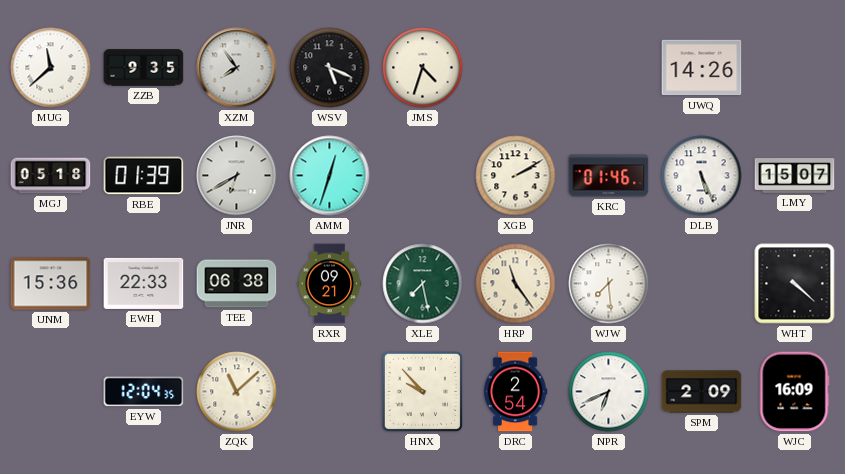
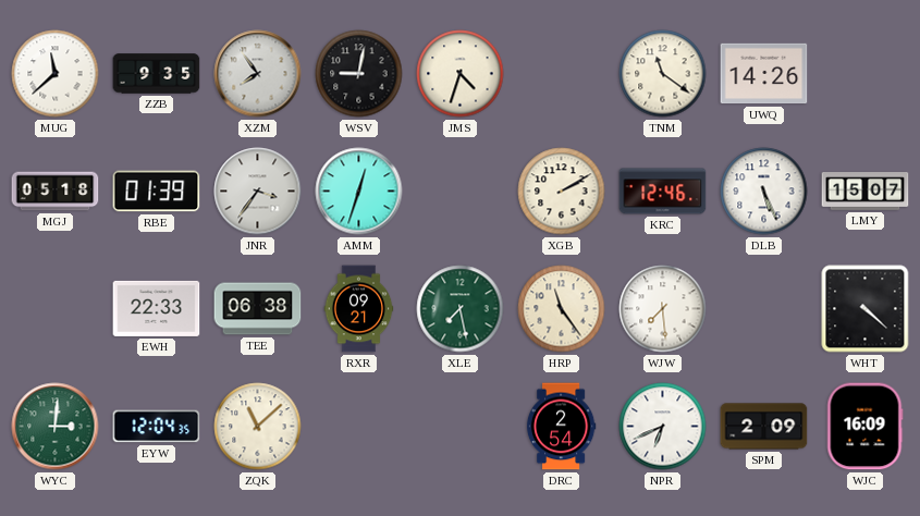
WSV: 5:19 -> 9:02
TNM: none -> 11:21
JNR: 6:40 -> 3:36
KRC: 01:46 -> 12:46
UNM: 15:36 -> none
WYC: none -> 3:01
HNX: 9:53 -> none
